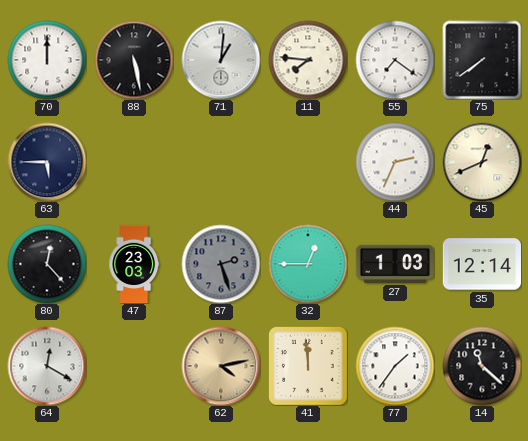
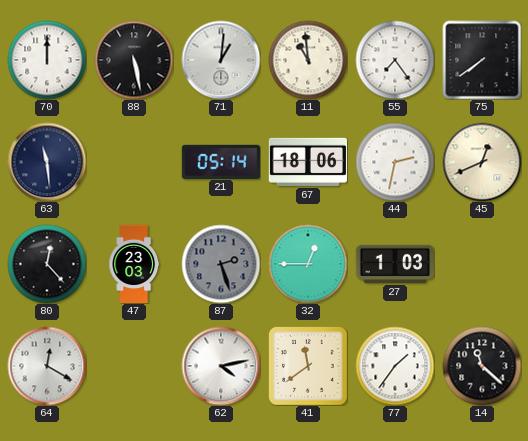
11: 7:46 -> 10:59
55: 7:21 -> 7:24
63: 5:45 -> 11:29
21: none -> 05:14
67: none -> 18:06
44: 2:34 -> 2:32
35: 12:14 -> none
62 dial: champagne -> white
41: 11:59 -> 11:39
